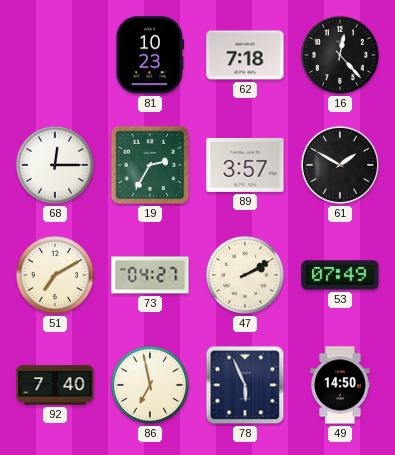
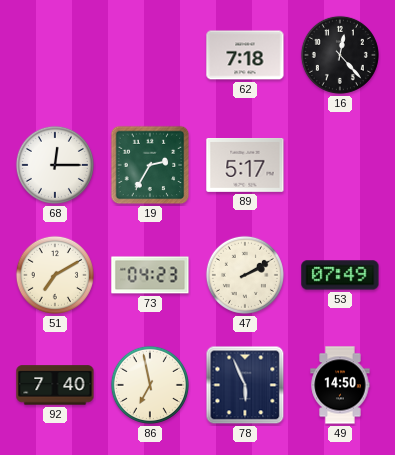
81: 10:23 -> none
89: 3:57 -> 5:17
61: 1:50 -> none
73: 04:27 -> 04:23
